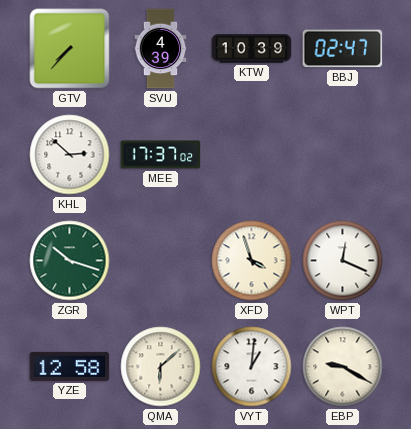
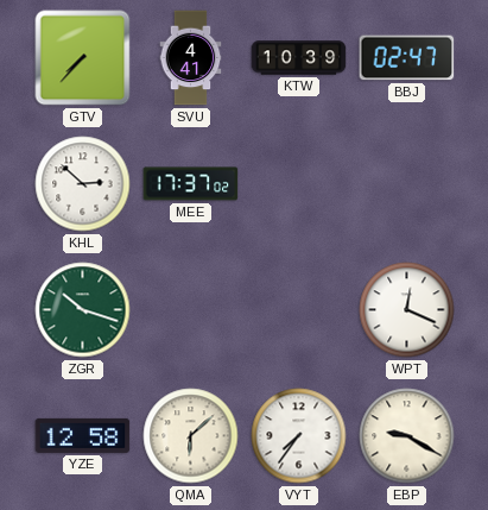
SVU: 4:39 -> 4:41
XFD: 3:57 -> none
VYT: 1:01 -> 7:36
